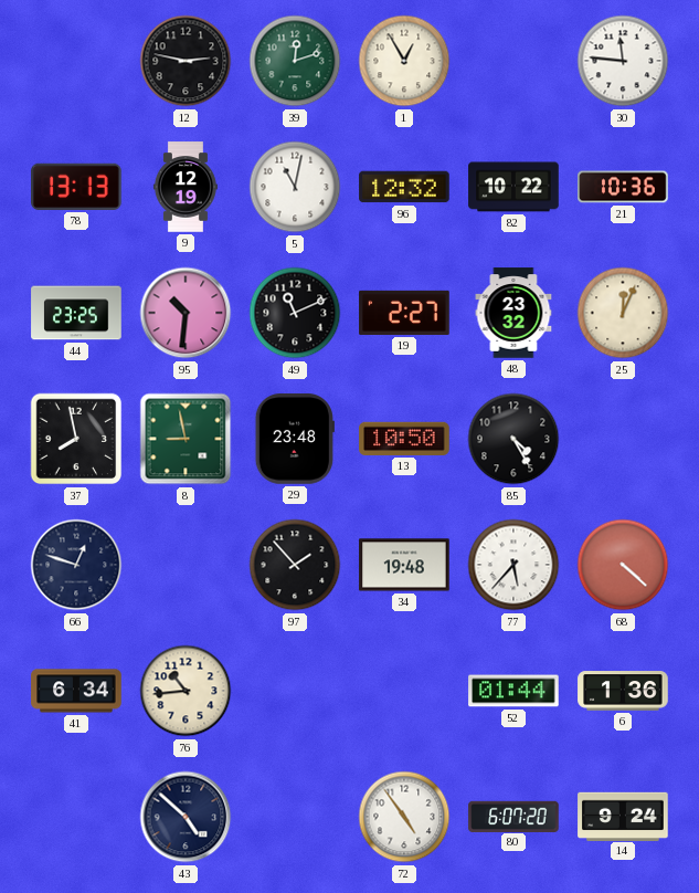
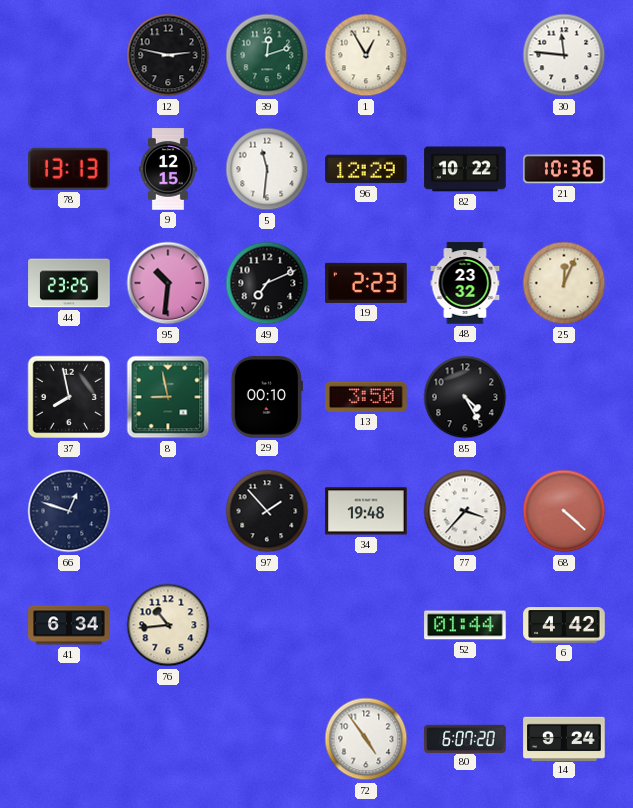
9: 12:19 -> 12:15
5: 11:02 -> 11:31
96: 12:32 -> 12:29
49: 11:11 -> 7:11
19: 2:27 -> 2:23
29: 23:48 -> 00:10
13: 10:50 -> 3:50
77: 5:37 -> 3:37
6: 1:36 -> 4:42
43: 4:52 -> none
